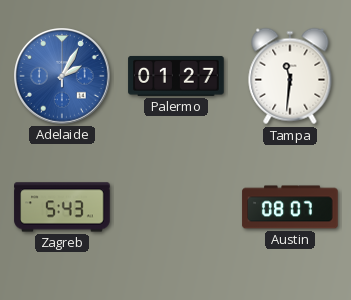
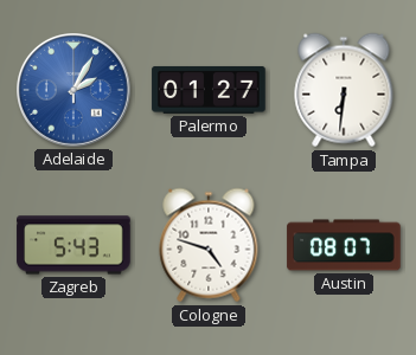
Tampa: 11:31 -> 6:31
Cologne: none -> 4:48
